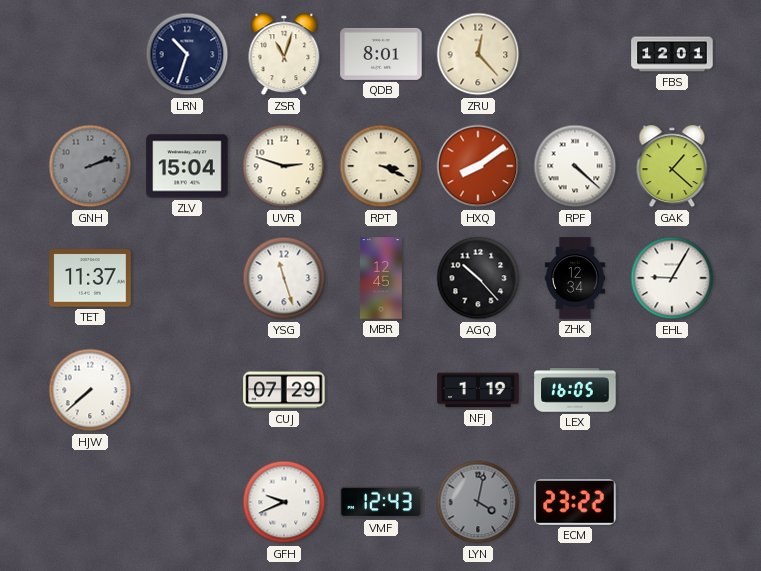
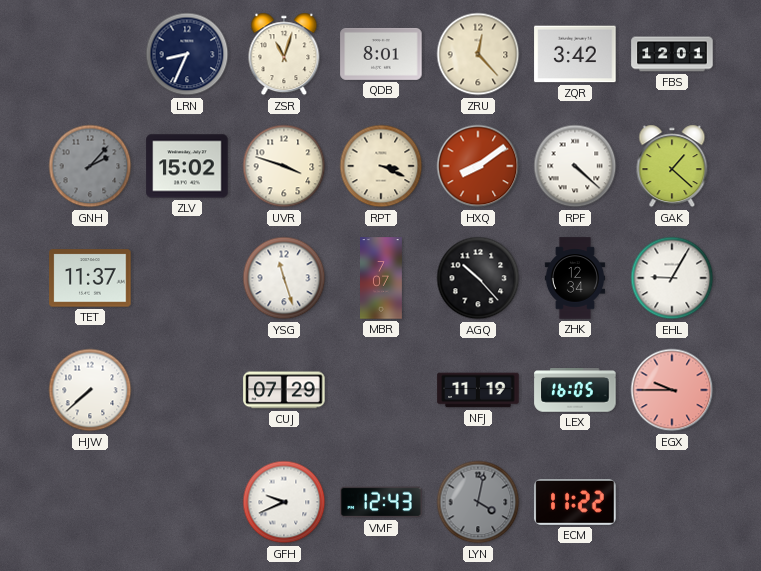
LRN: 10:33 -> 8:34
ZQR: none -> 3:42
GNH: 2:12 -> 2:07
ZLV: 15:04 -> 15:02
UVR: 2:48 -> 3:48
MBR: 12:45 -> 7:07
NFJ: 1:19 -> 11:19
EGX: none -> 9:45
ECM: 23:22 -> 11:22
